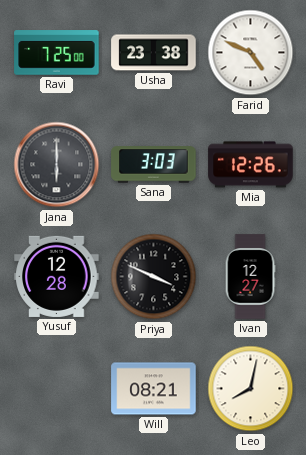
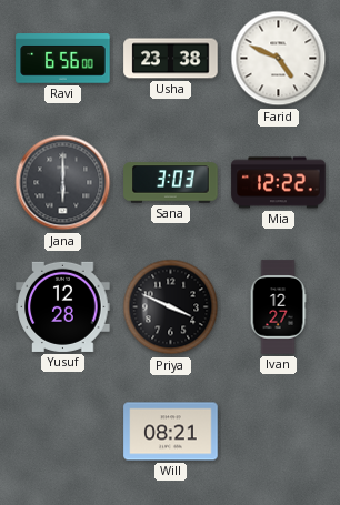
Ravi: 7:25 -> 6:56
Mia: 12:26 -> 12:22
Leo: 8:02 -> none
